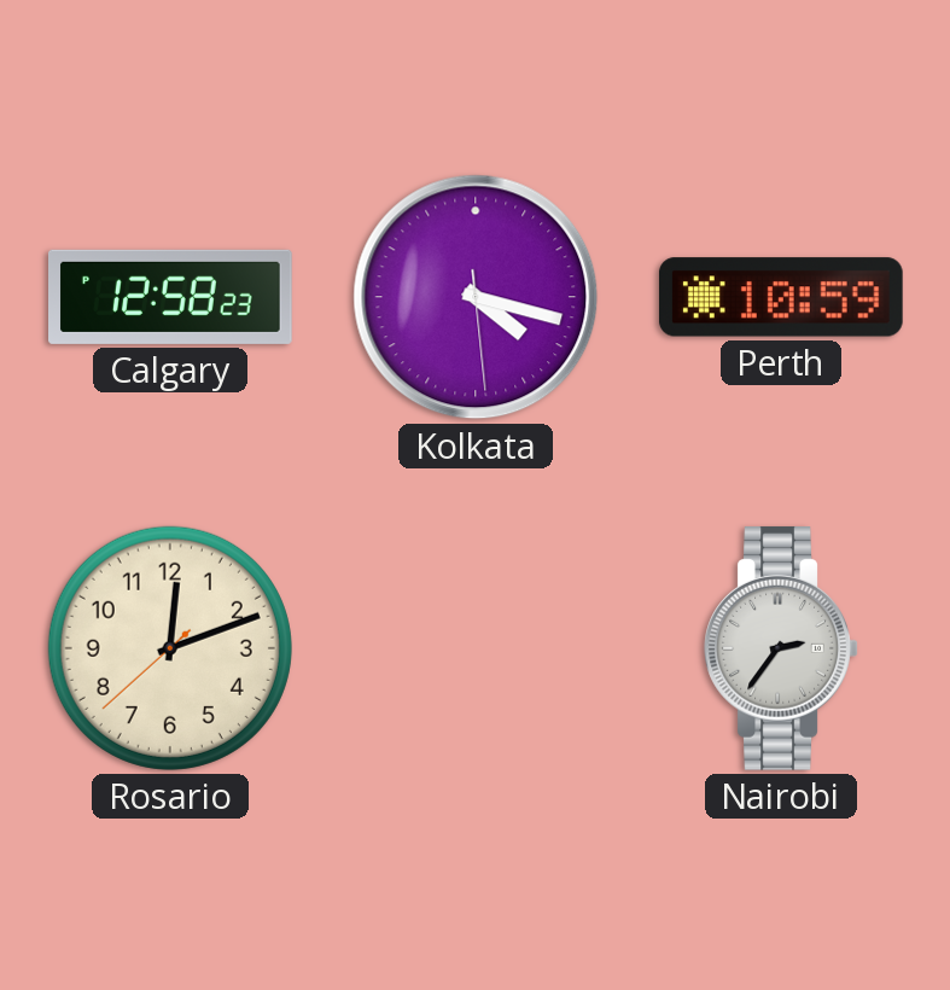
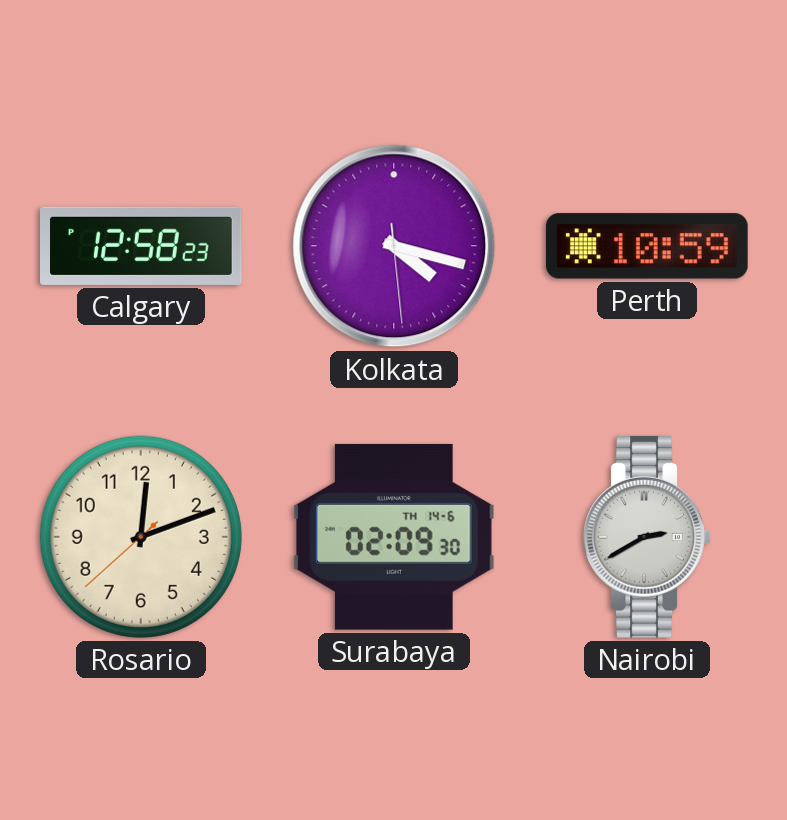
Surabaya: none -> 02:09
Nairobi: 2:36 -> 2:40
